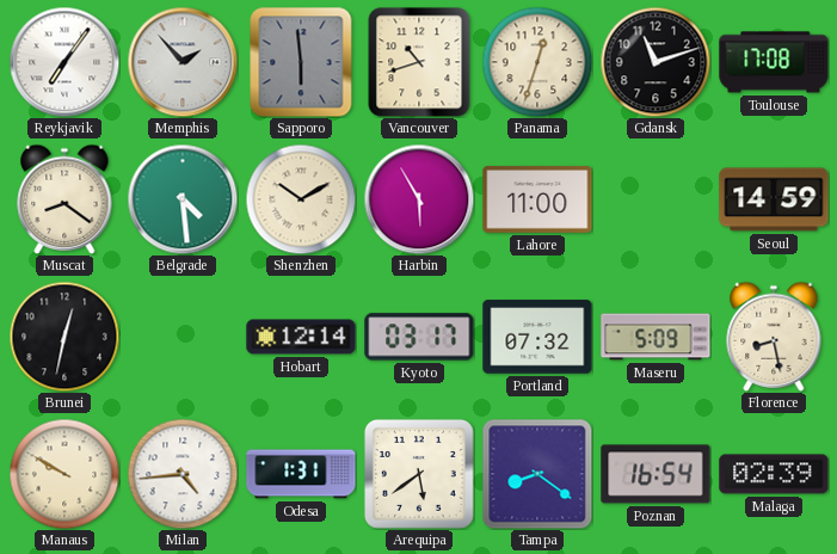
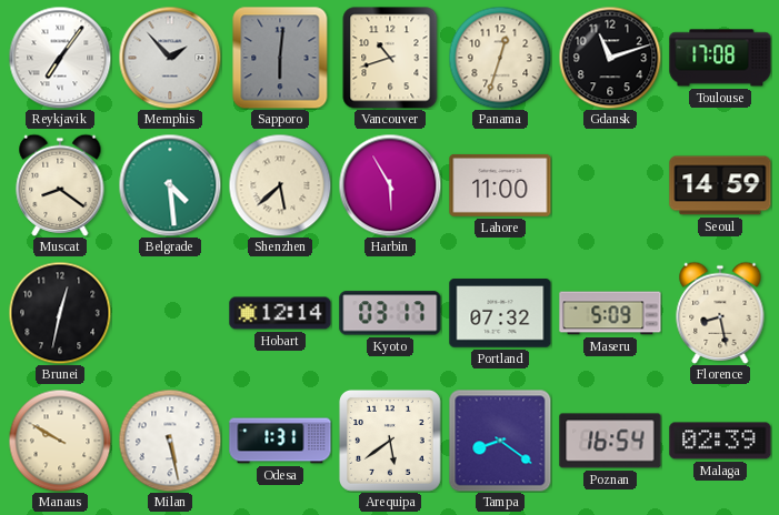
Sapporo: 5:59 -> 6:01
Shenzhen: 10:10 -> 5:38
Milan: 4:44 -> 5:28
